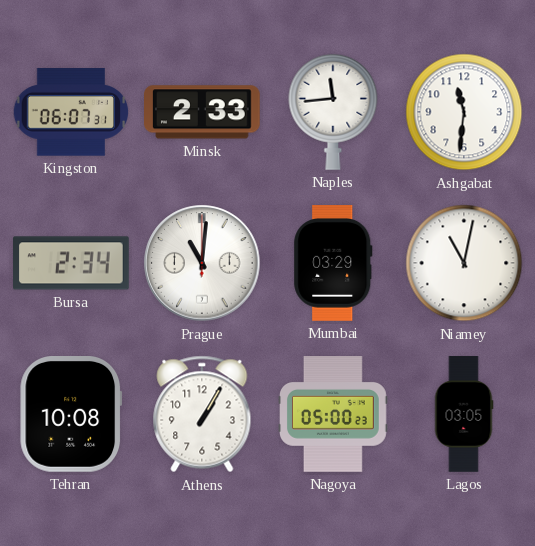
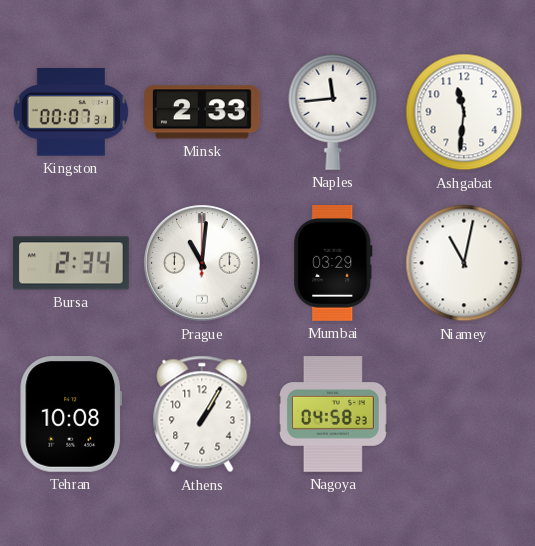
Kingston: 06:07 -> 00:07
Nagoya: 05:00 -> 04:58
Lagos: 03:05 -> none
